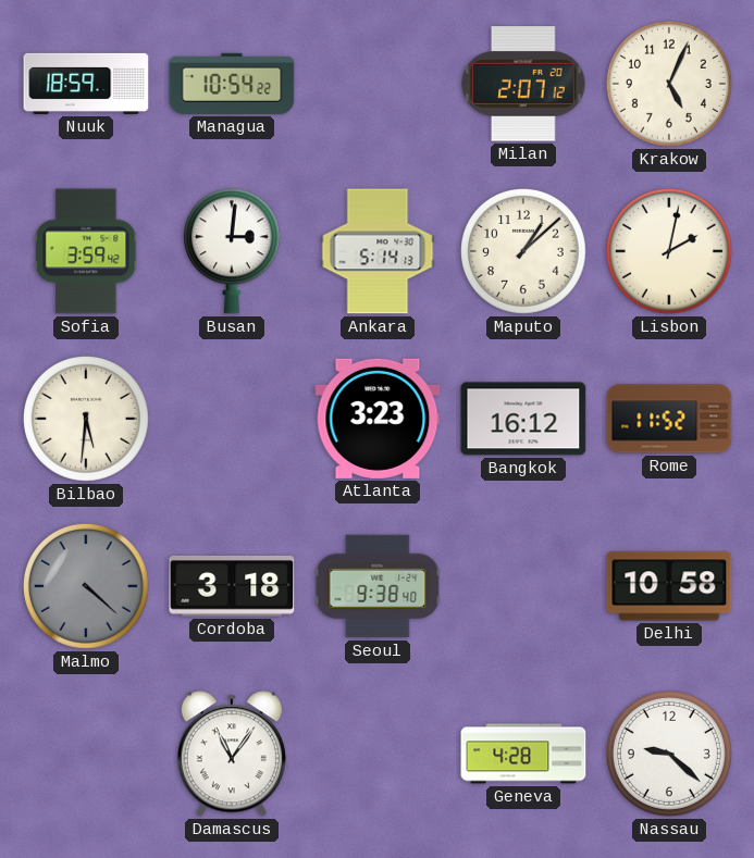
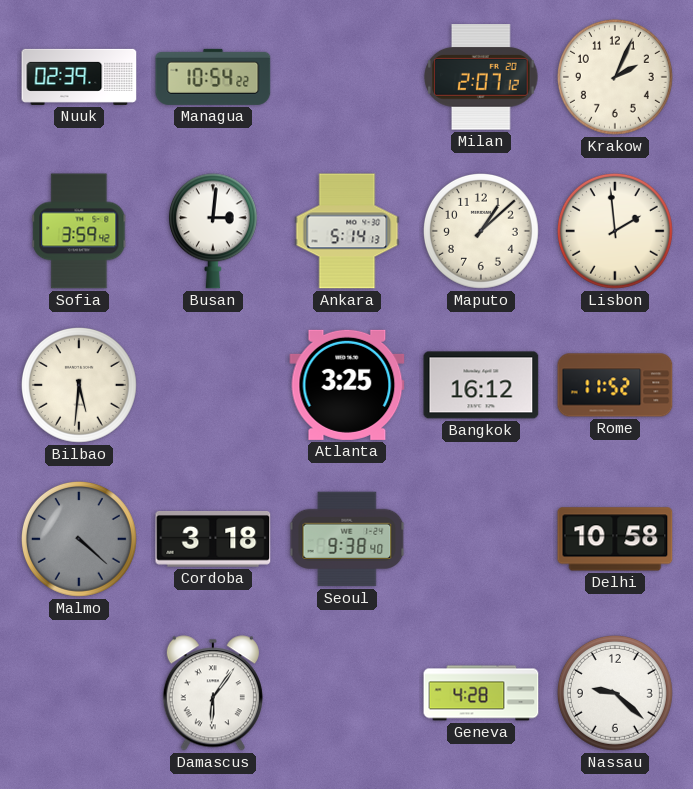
Nuuk: 18:59 -> 02:39
Krakow: 5:04 -> 2:04
Lisbon: 2:02 -> 1:59
Atlanta: 3:23 -> 3:25
Damascus: 11:06 -> 6:06
